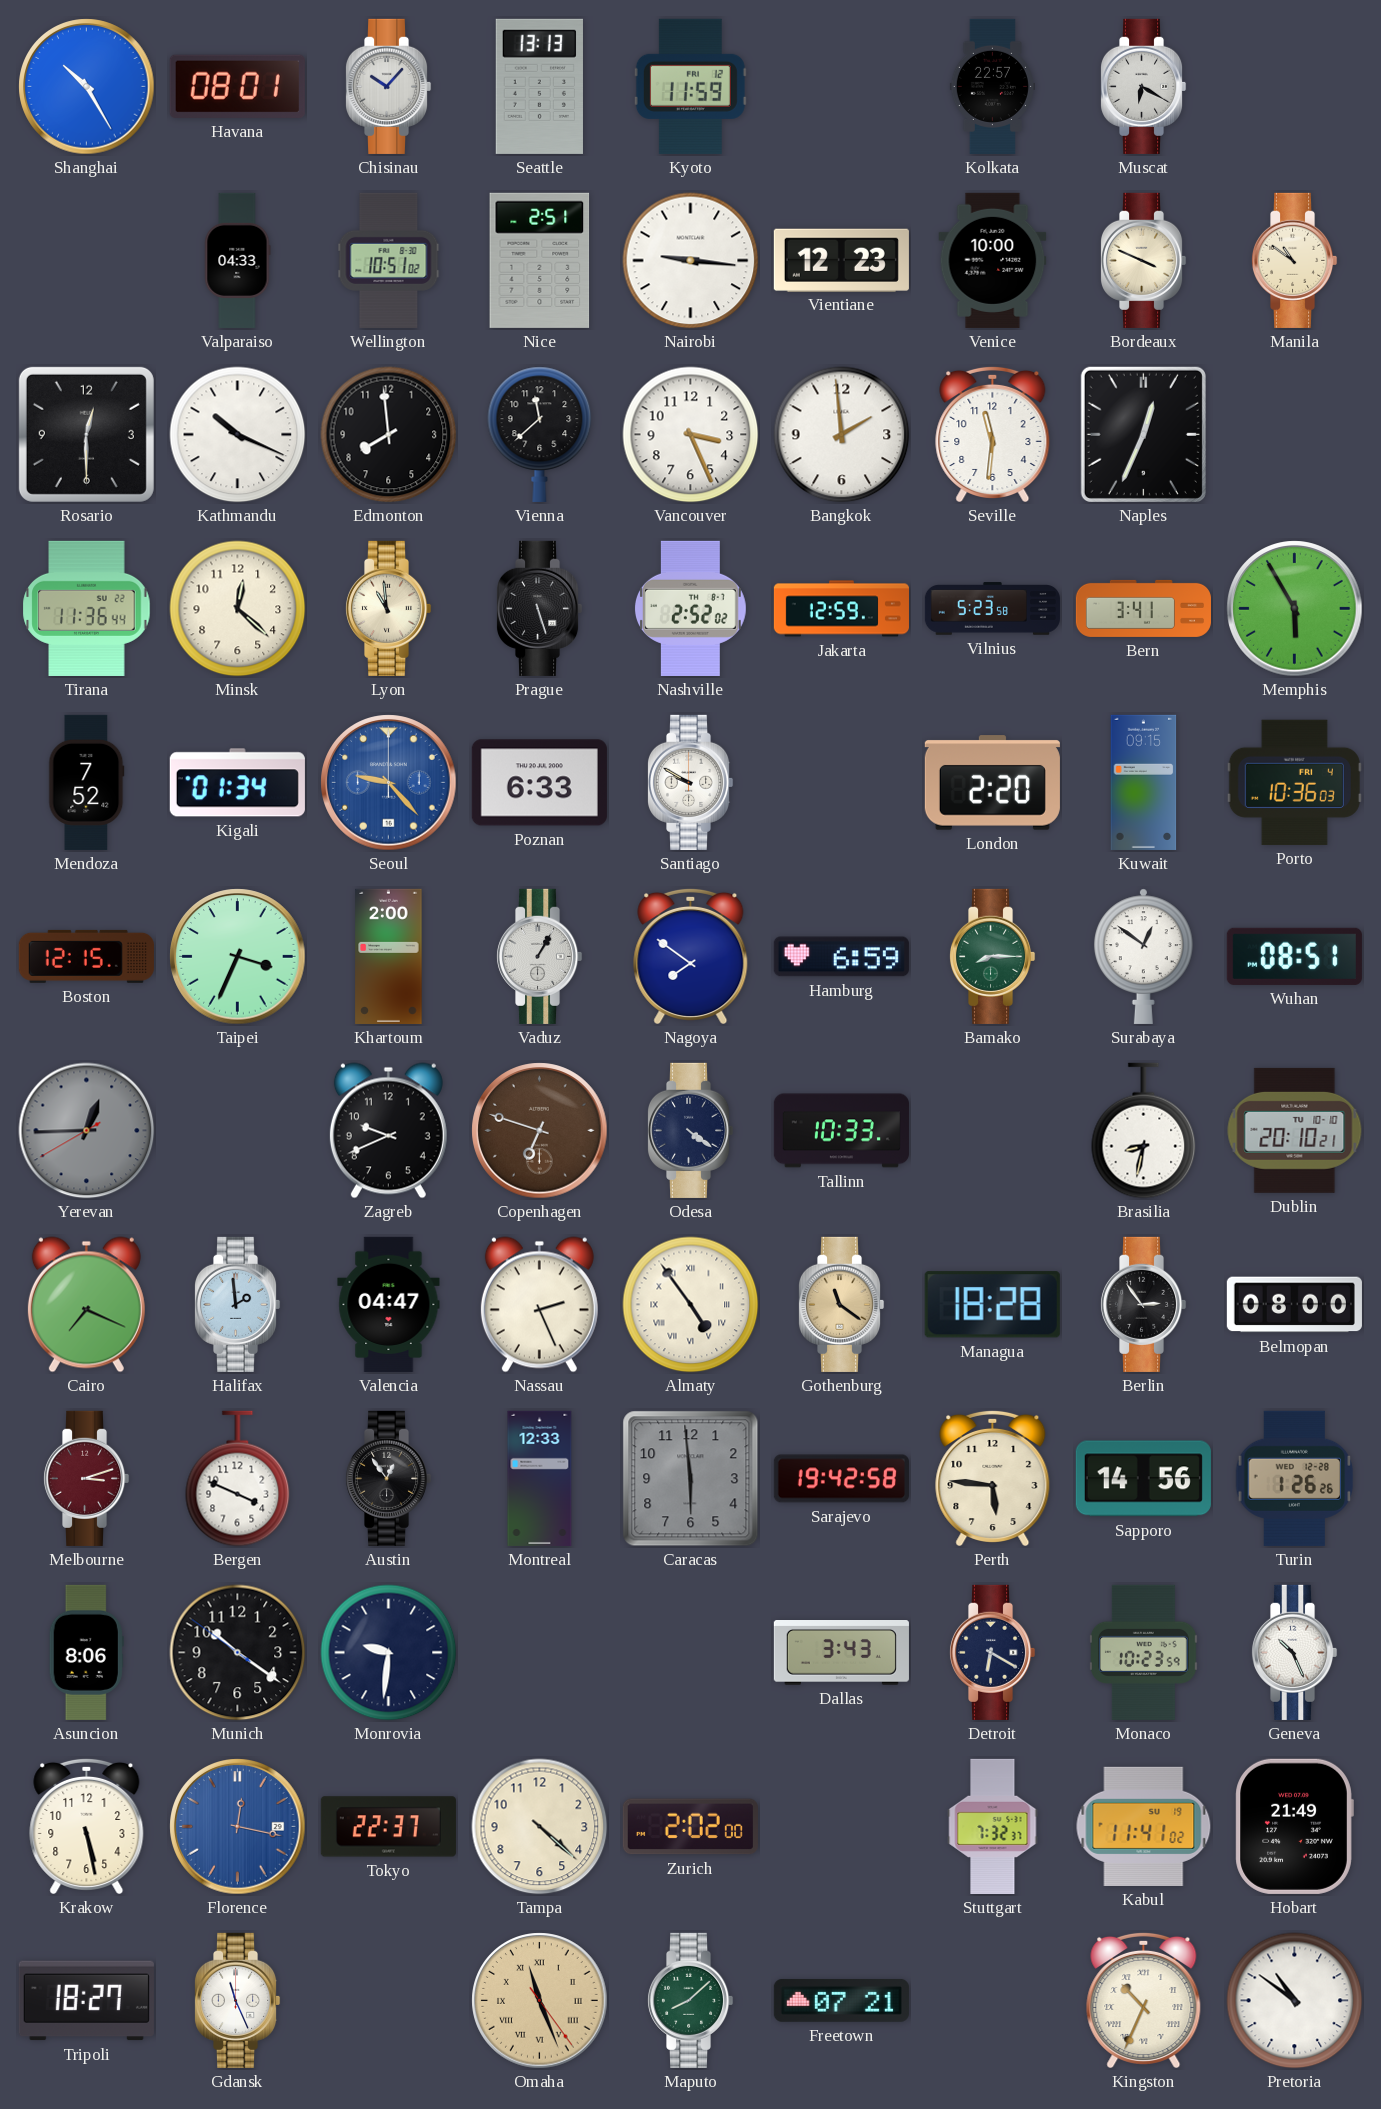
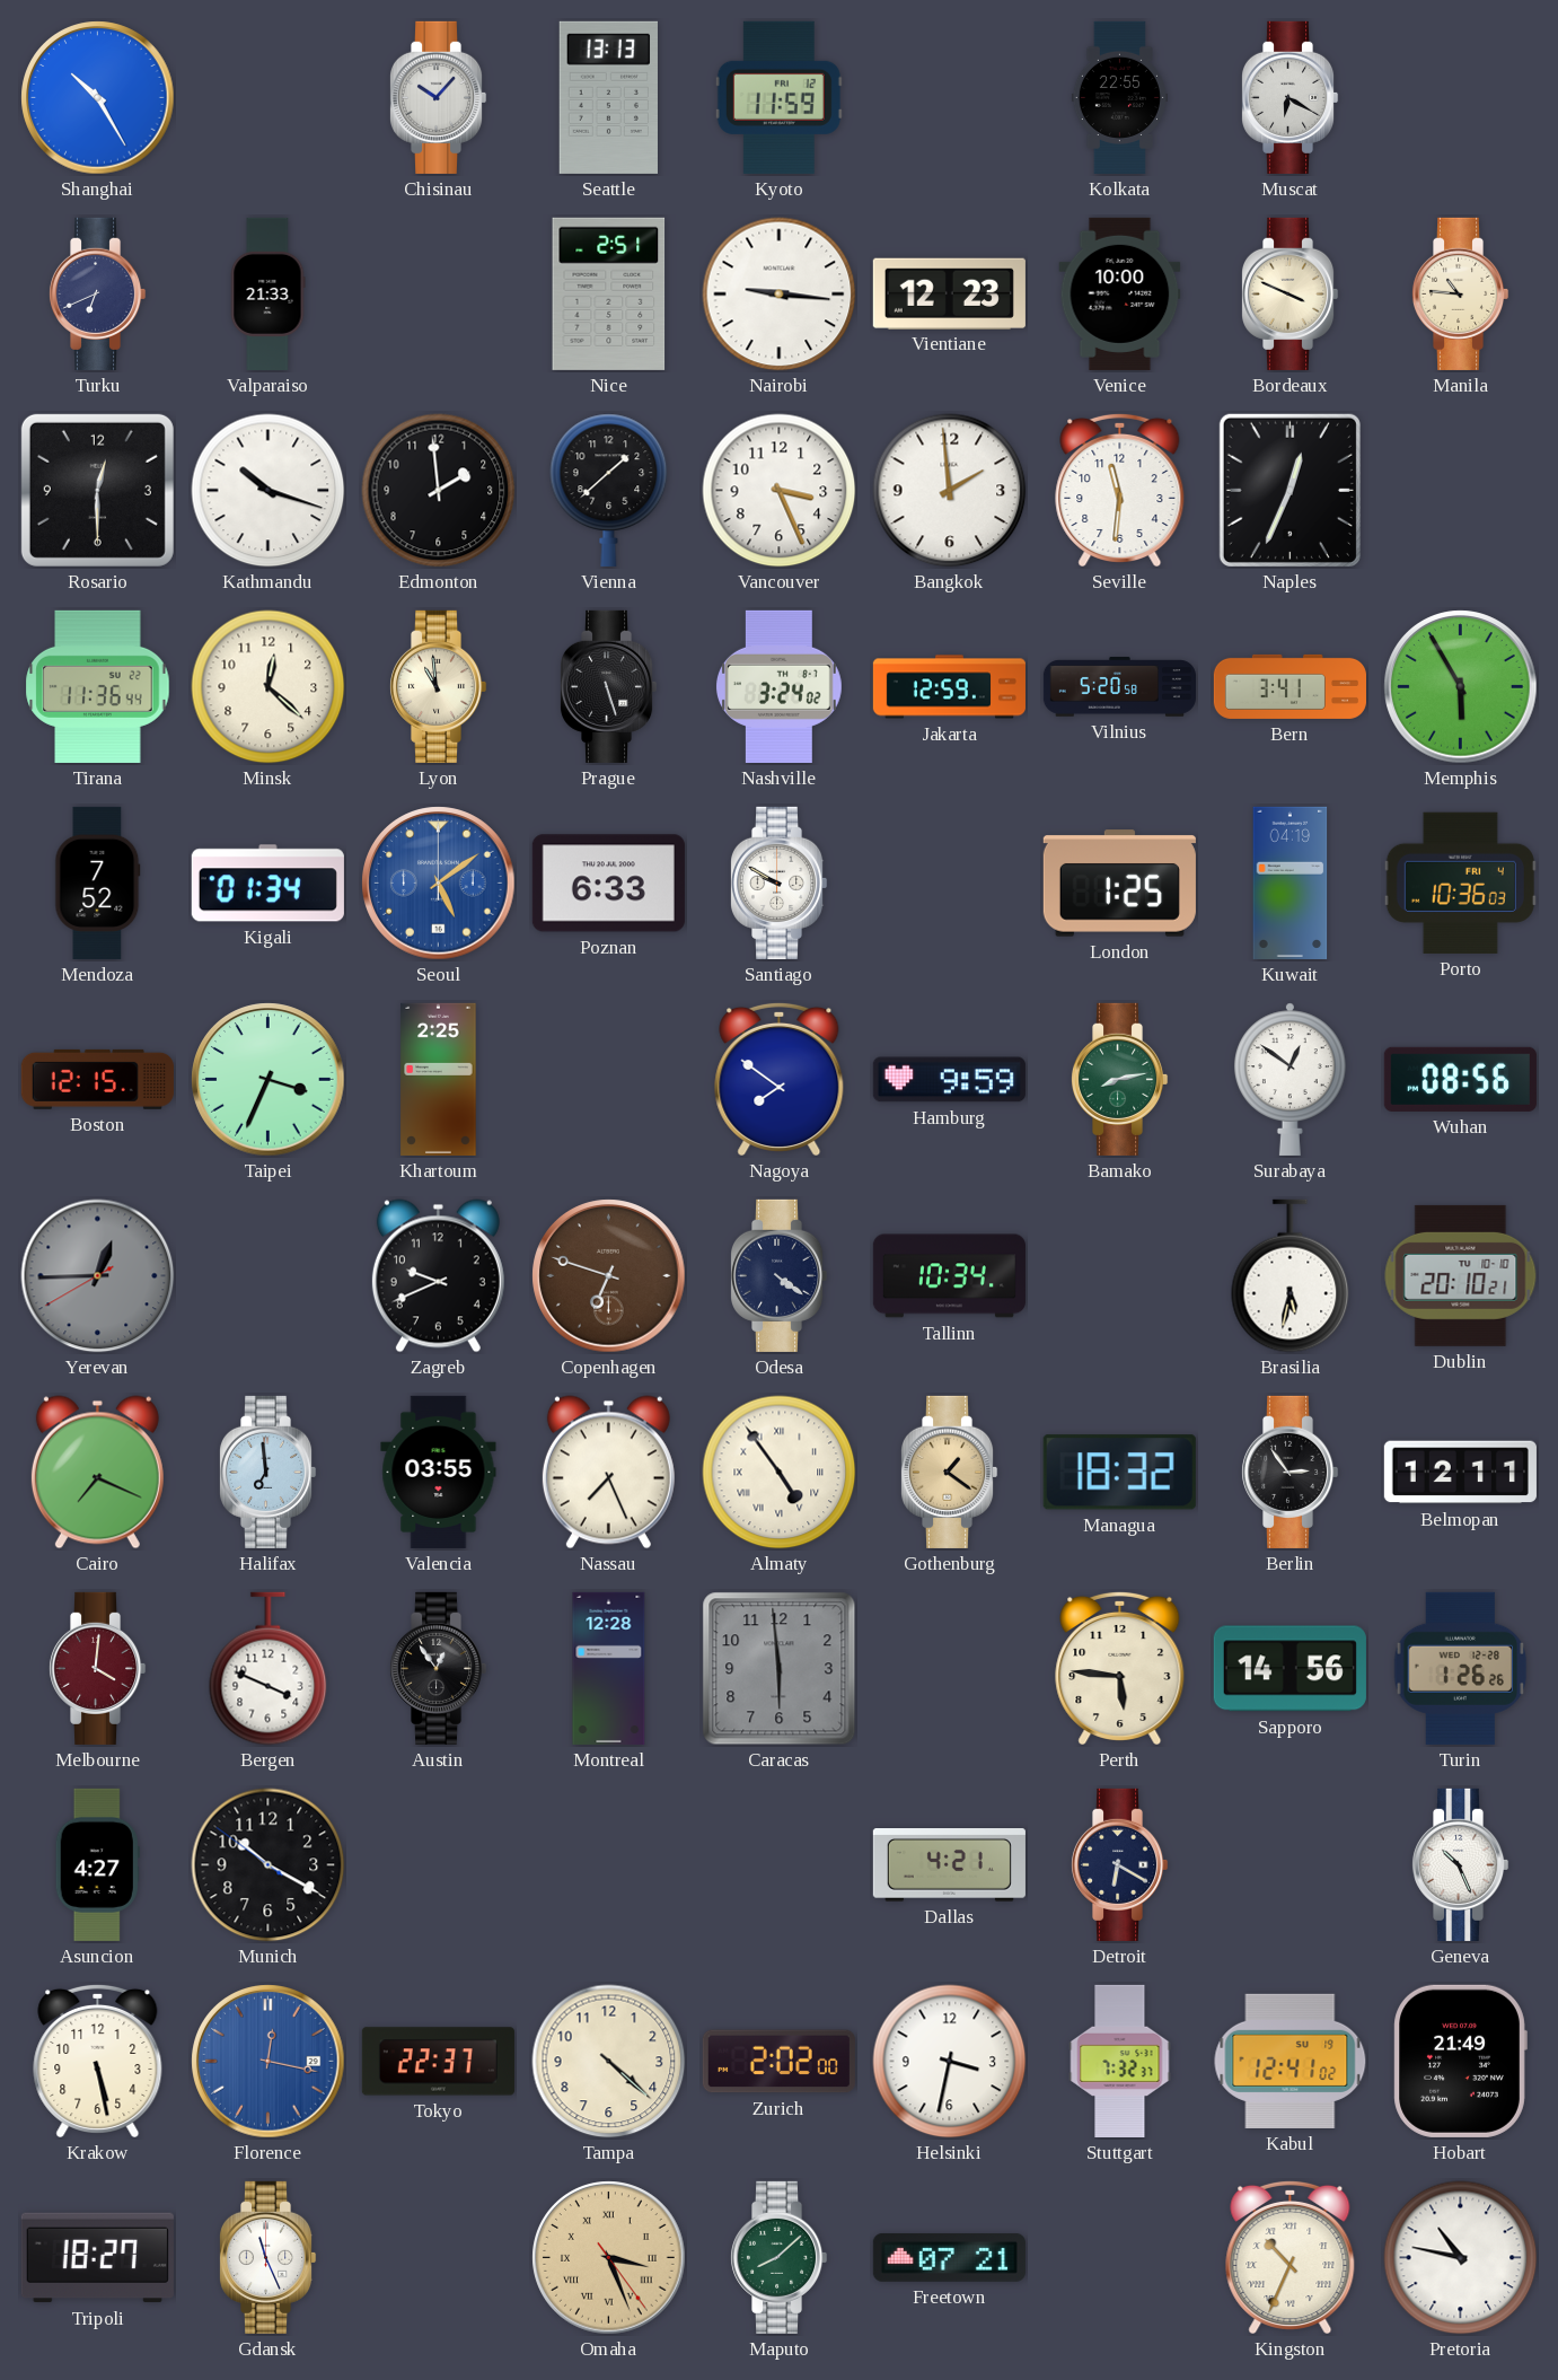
Havana: 08:01 -> none
Kolkata: 22:57 -> 22:55
Turku: none -> 6:41
Valparaiso: 04:33 -> 21:33
Wellington: 10:51 -> none
Manila: 10:51 -> 10:46
Kathmandu: 10:19 -> 10:18
Edmonton: 7:59 -> 1:59
Vienna: 11:38 -> 1:38
Nashville: 2:52 -> 3:24
Vilnius: 5:23 -> 5:20
Seoul: 9:23 -> 5:09
London: 2:20 -> 1:25
Kuwait: 09:15 -> 04:19
Khartoum: 2:00 -> 2:25
Vaduz: 1:05 -> none
Hamburg: 6:59 -> 9:59
Bamako: 8:15 -> 8:13
Wuhan: 08:51 -> 08:56
Tallinn: 10:33 -> 10:34
Brasilia: 8:32 -> 5:32
Halifax: 1:59 -> 6:59
Valencia: 04:47 -> 03:55
Nassau: 2:26 -> 7:26
Gothenburg: 11:21 -> 1:21
Managua: 18:28 -> 18:32
Belmopan: 08:00 -> 12:11
Melbourne: 3:12 -> 4:01
Montreal: 12:33 -> 12:28
Sarajevo: 19:42 -> none
Asuncion: 8:06 -> 4:27
Munich: 10:20 -> 10:19
Monrovia: 9:31 -> none
Dallas: 3:43 -> 4:21
Monaco: 10:23 -> none
Helsinki: none -> 3:32
Kabul: 11:41 -> 12:41
Omaha: 11:26 -> 3:26
Pretoria: 10:51 -> 10:47
